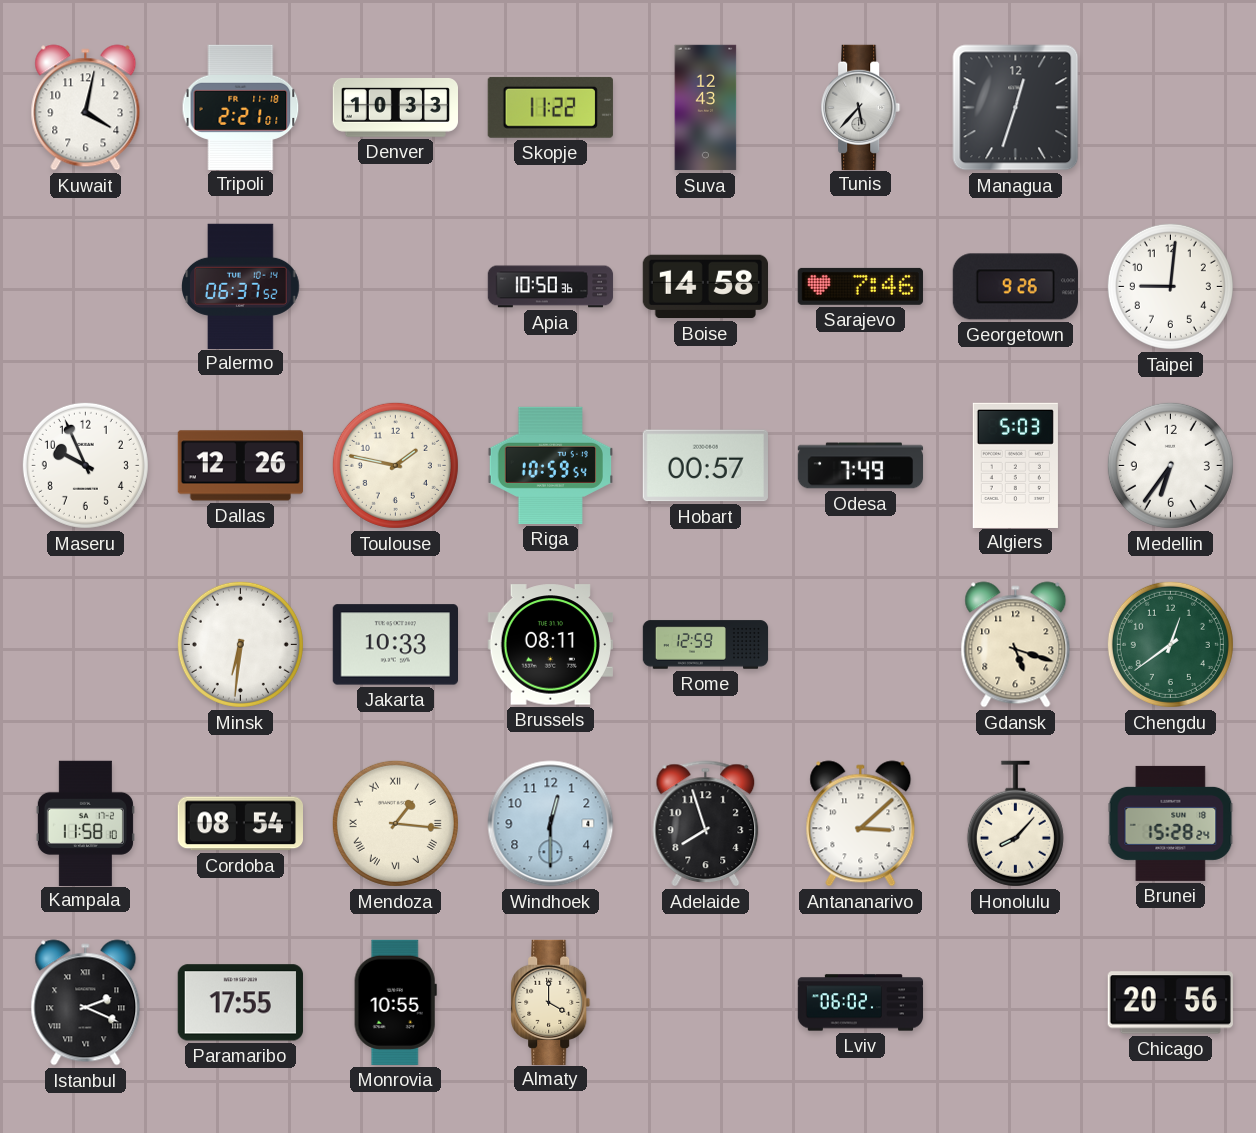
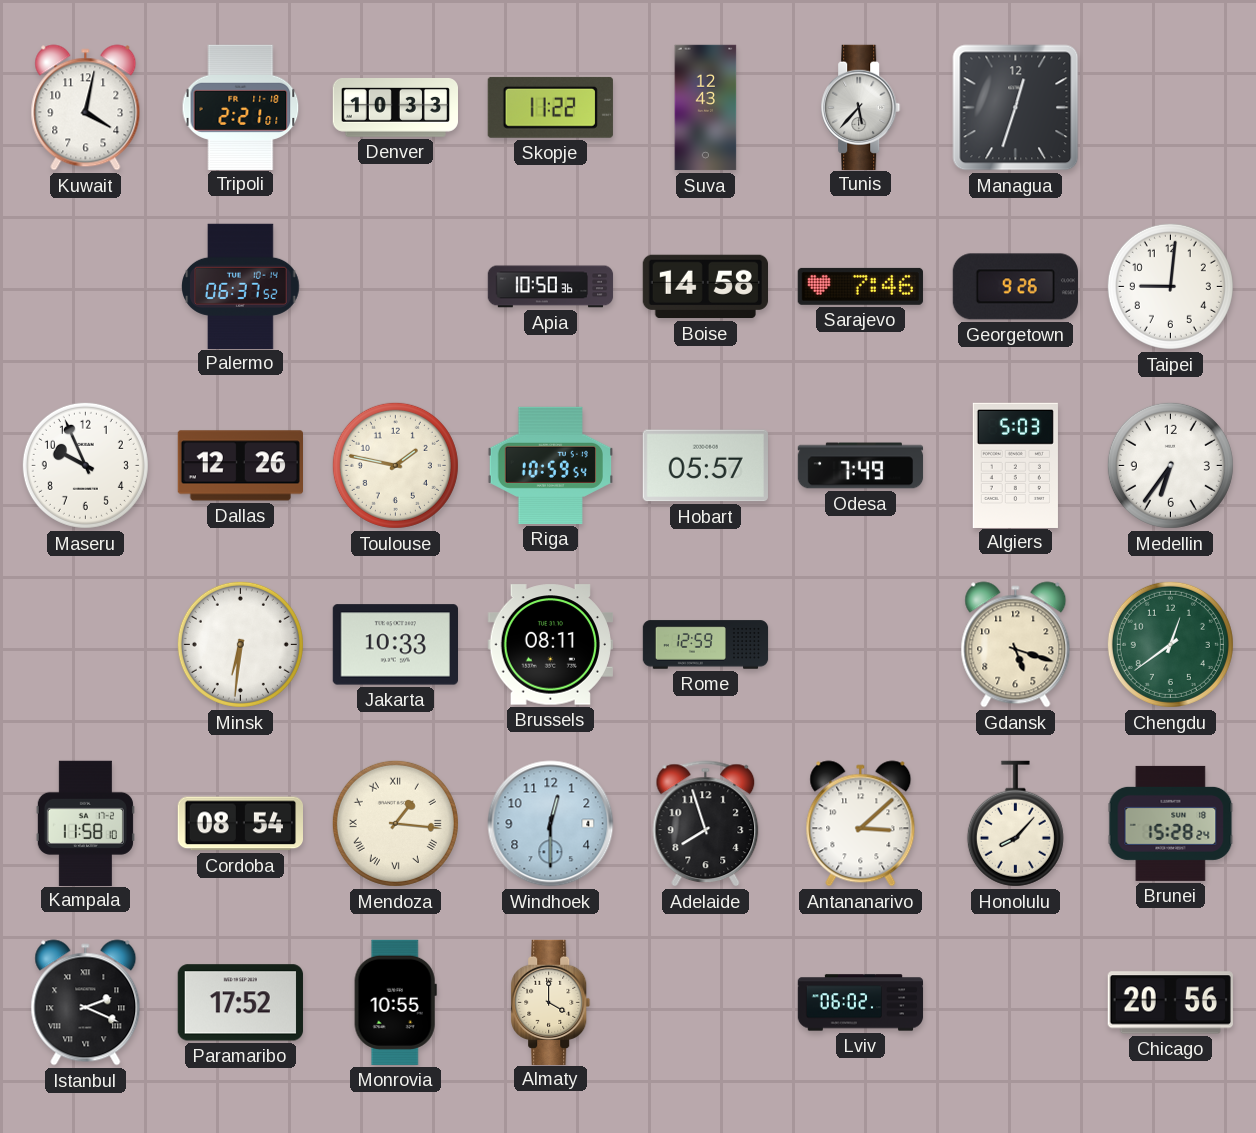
Hobart: 00:57 -> 05:57
Paramaribo: 17:55 -> 17:52
